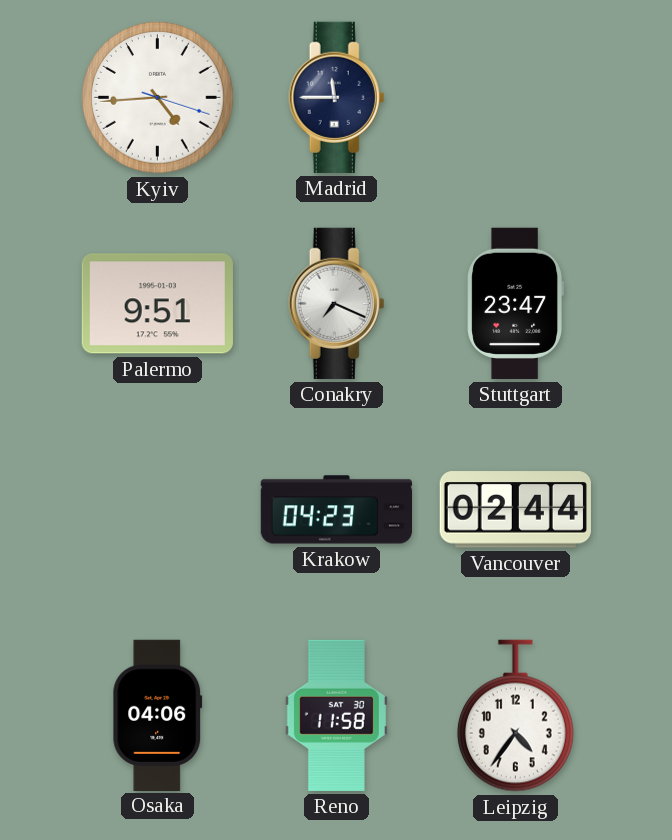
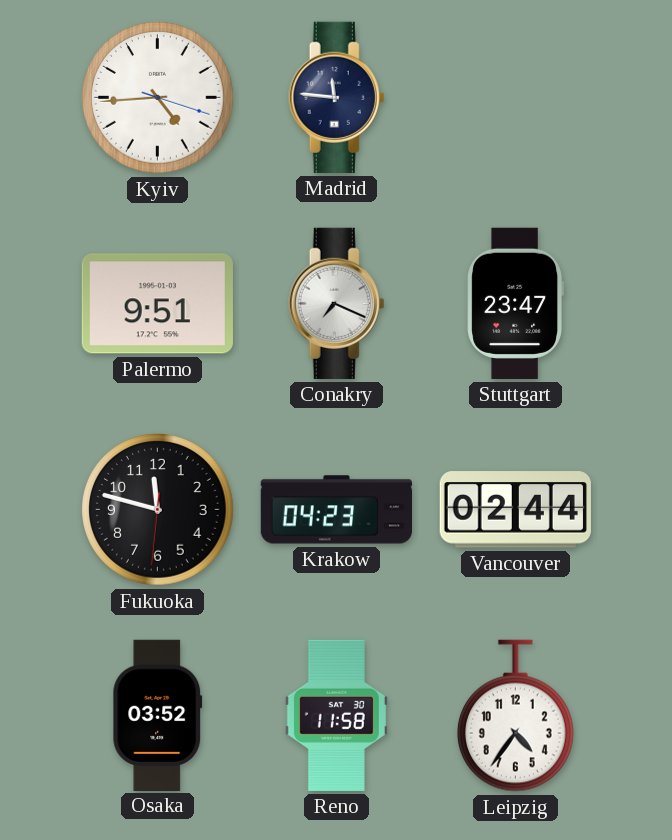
Madrid: 11:45 -> 11:46
Fukuoka: none -> 11:47
Osaka: 04:06 -> 03:52
